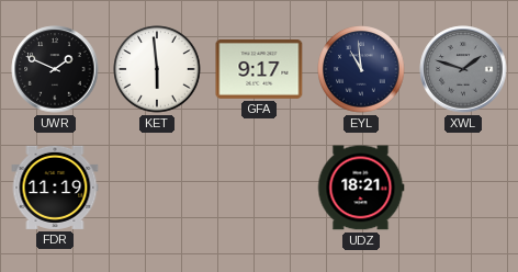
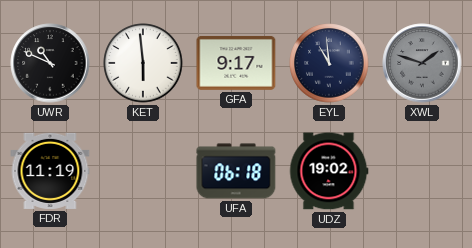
UWR: 1:49 -> 10:49
UFA: none -> 06:18
UDZ: 18:21 -> 19:02
